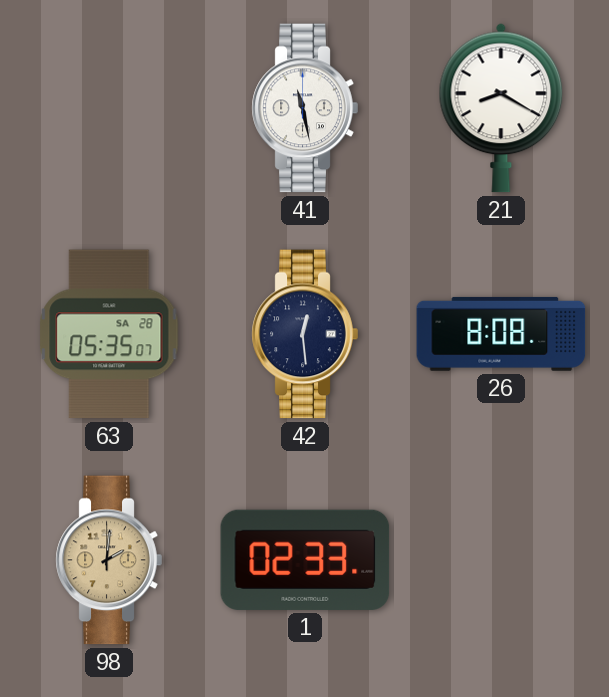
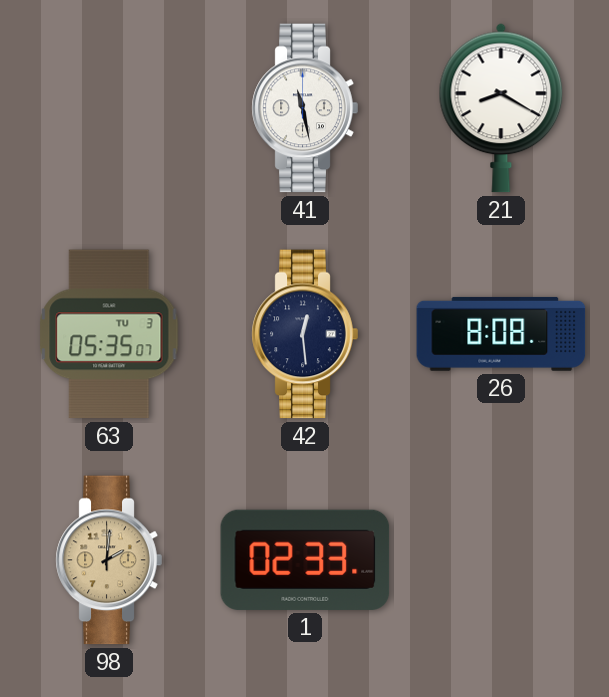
63 date: SA 28 -> TU 3
